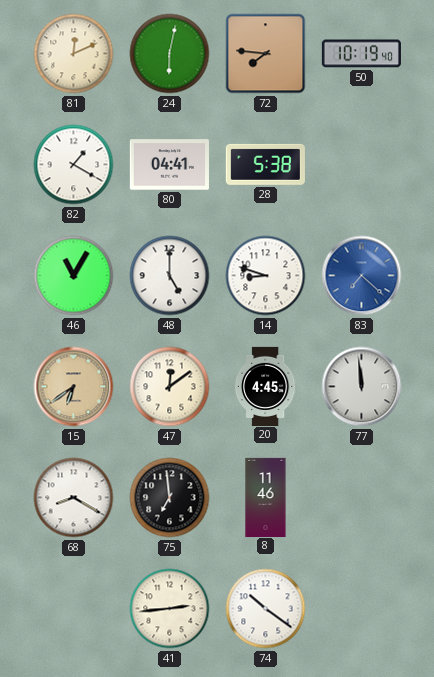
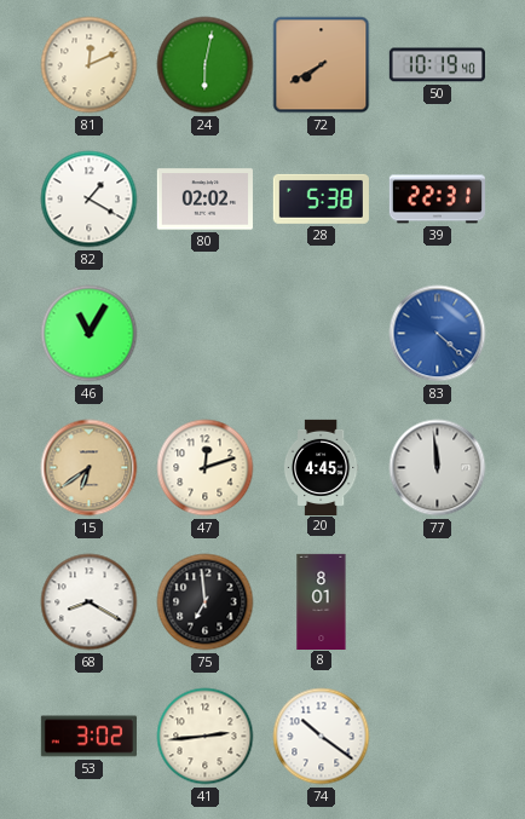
72: 7:46 -> 7:40
80: 04:41 -> 02:02
39: none -> 22:31
48: 5:00 -> none
14: 8:48 -> none
83: 7:22 -> 4:22
47: 12:09 -> 12:12
8: 11:46 -> 8:01
53: none -> 3:02
